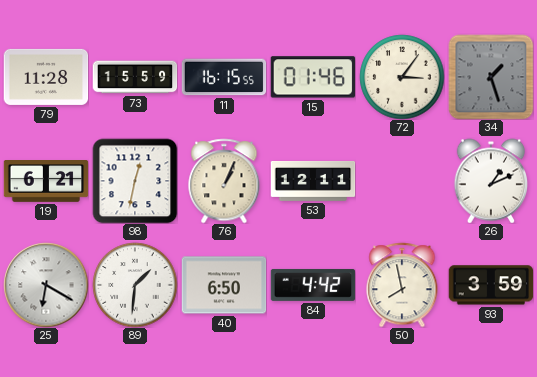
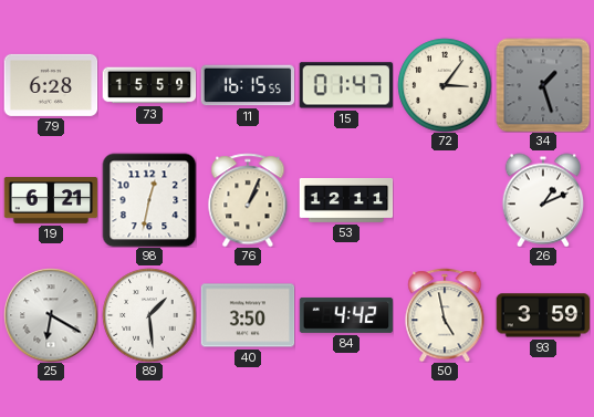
79: 11:28 -> 6:28
15: 01:46 -> 01:47
89: 1:31 -> 1:29
40: 6:50 -> 3:50
50: 7:58 -> 4:58
